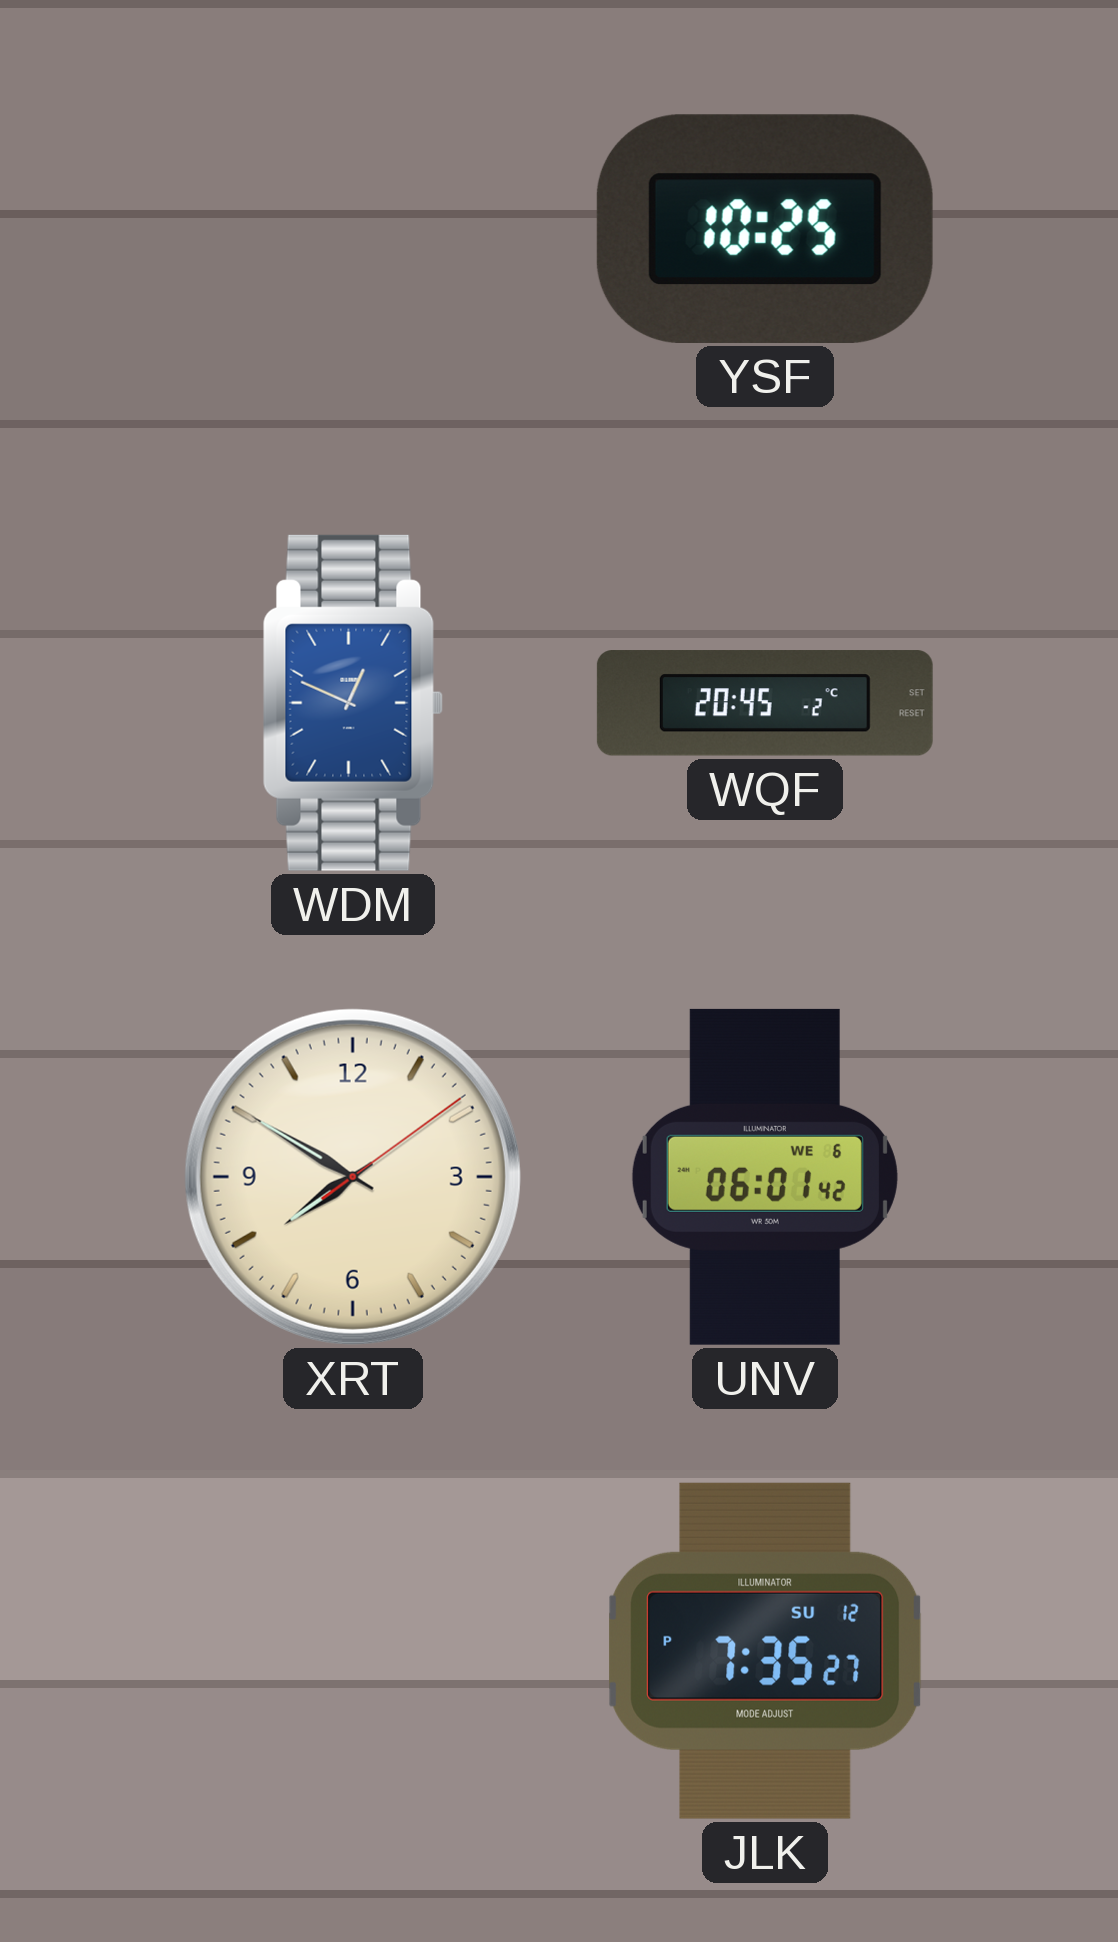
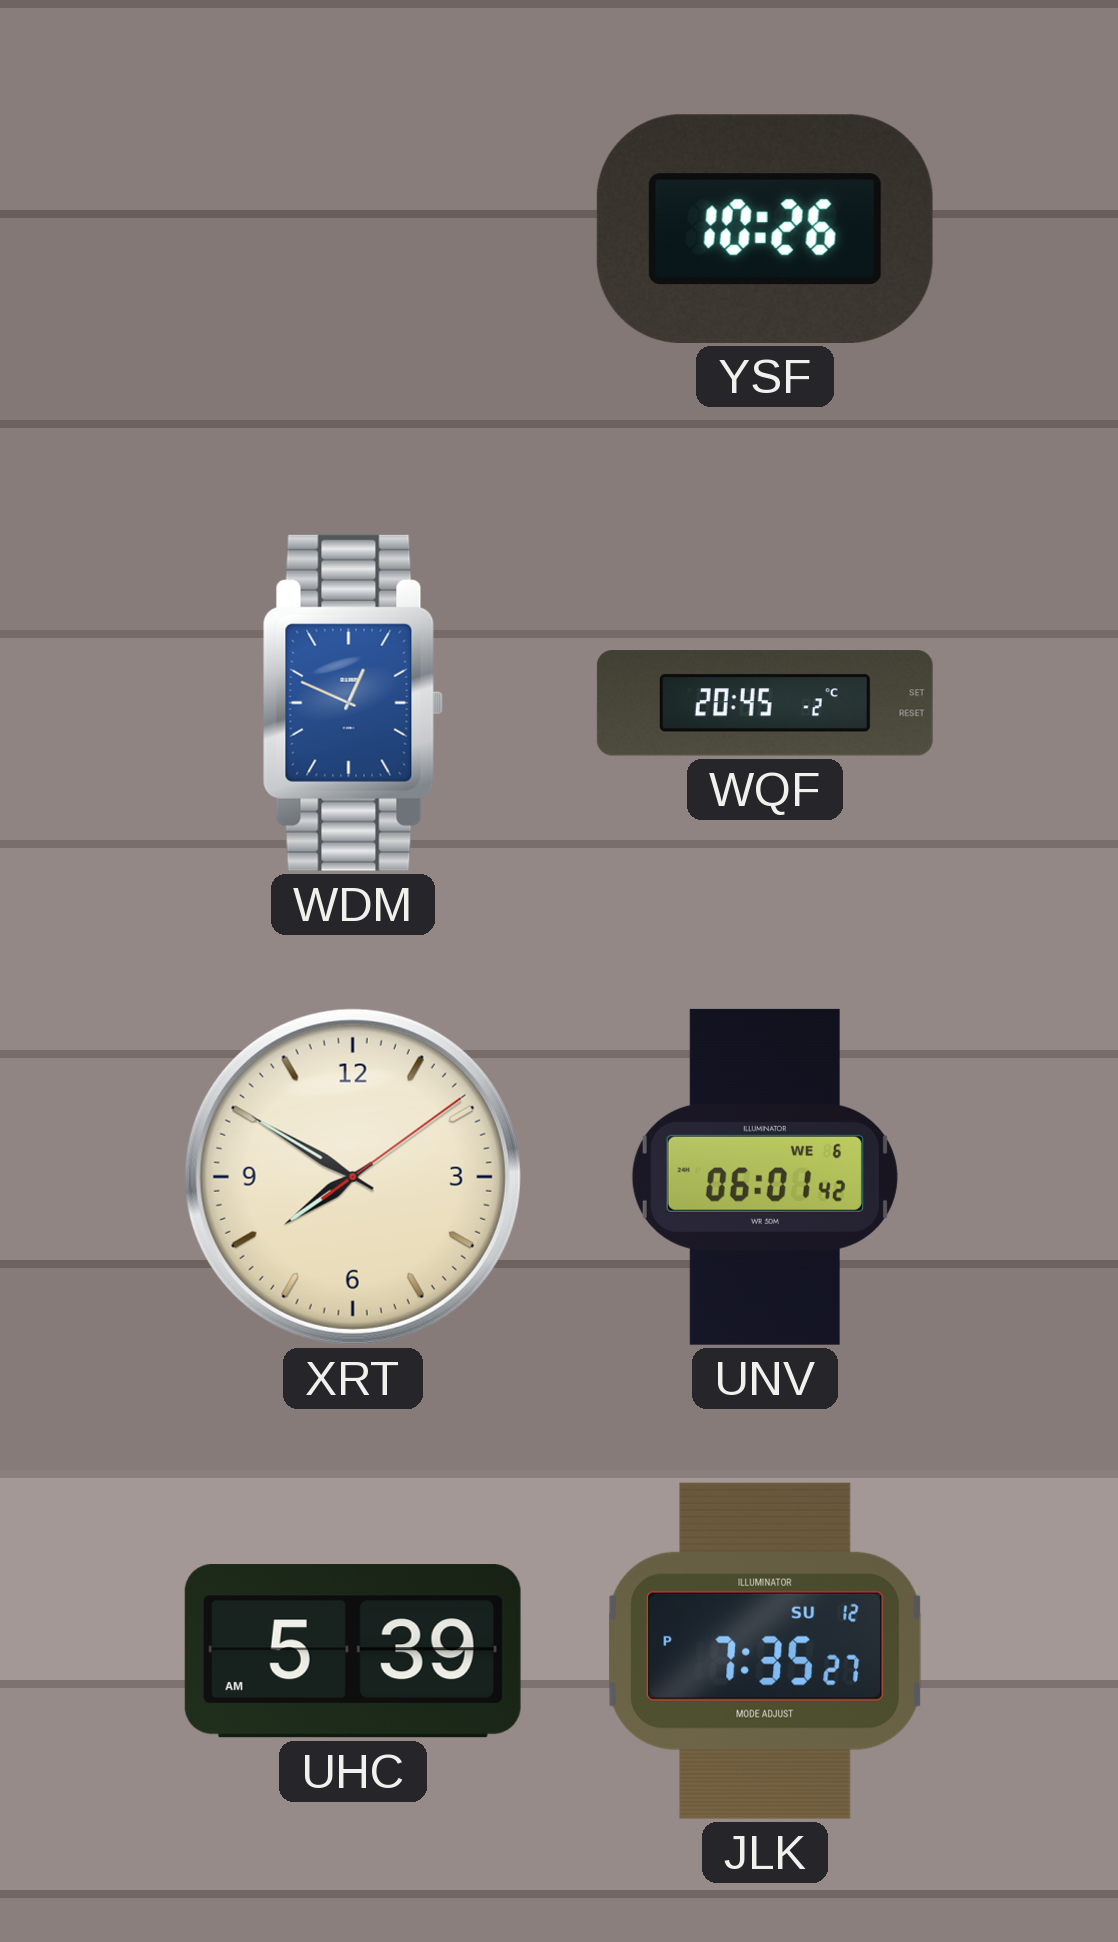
YSF: 10:25 -> 10:26
UHC: none -> 5:39
